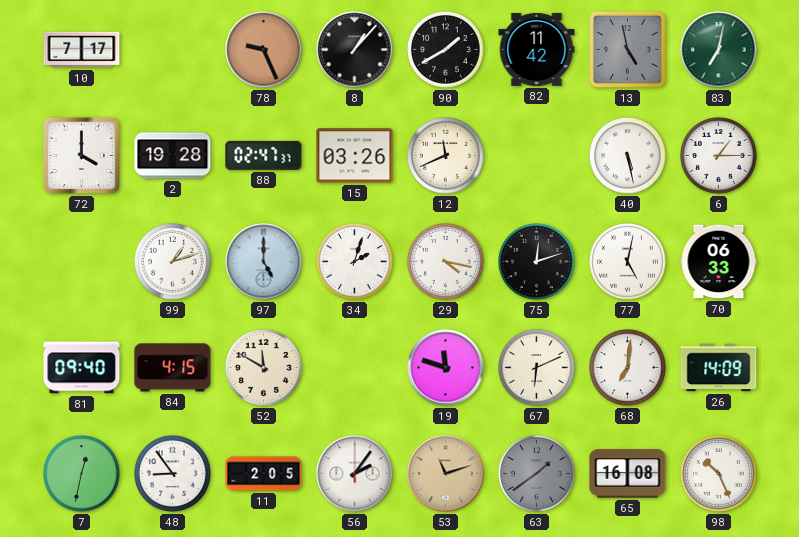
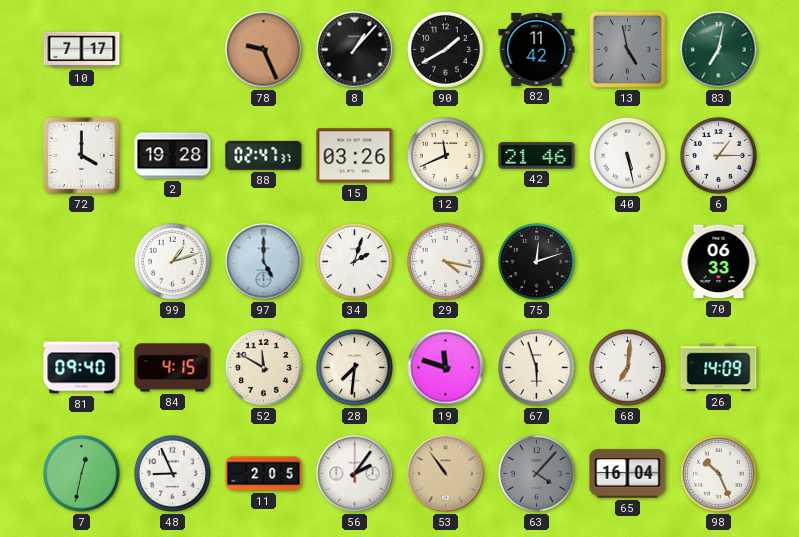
42: none -> 21:46
77: 5:02 -> none
28: none -> 7:31
67: 6:11 -> 5:57
48: 8:54 -> 8:56
53: 11:12 -> 10:54
63: 1:39 -> 4:07
65: 16:08 -> 16:04
